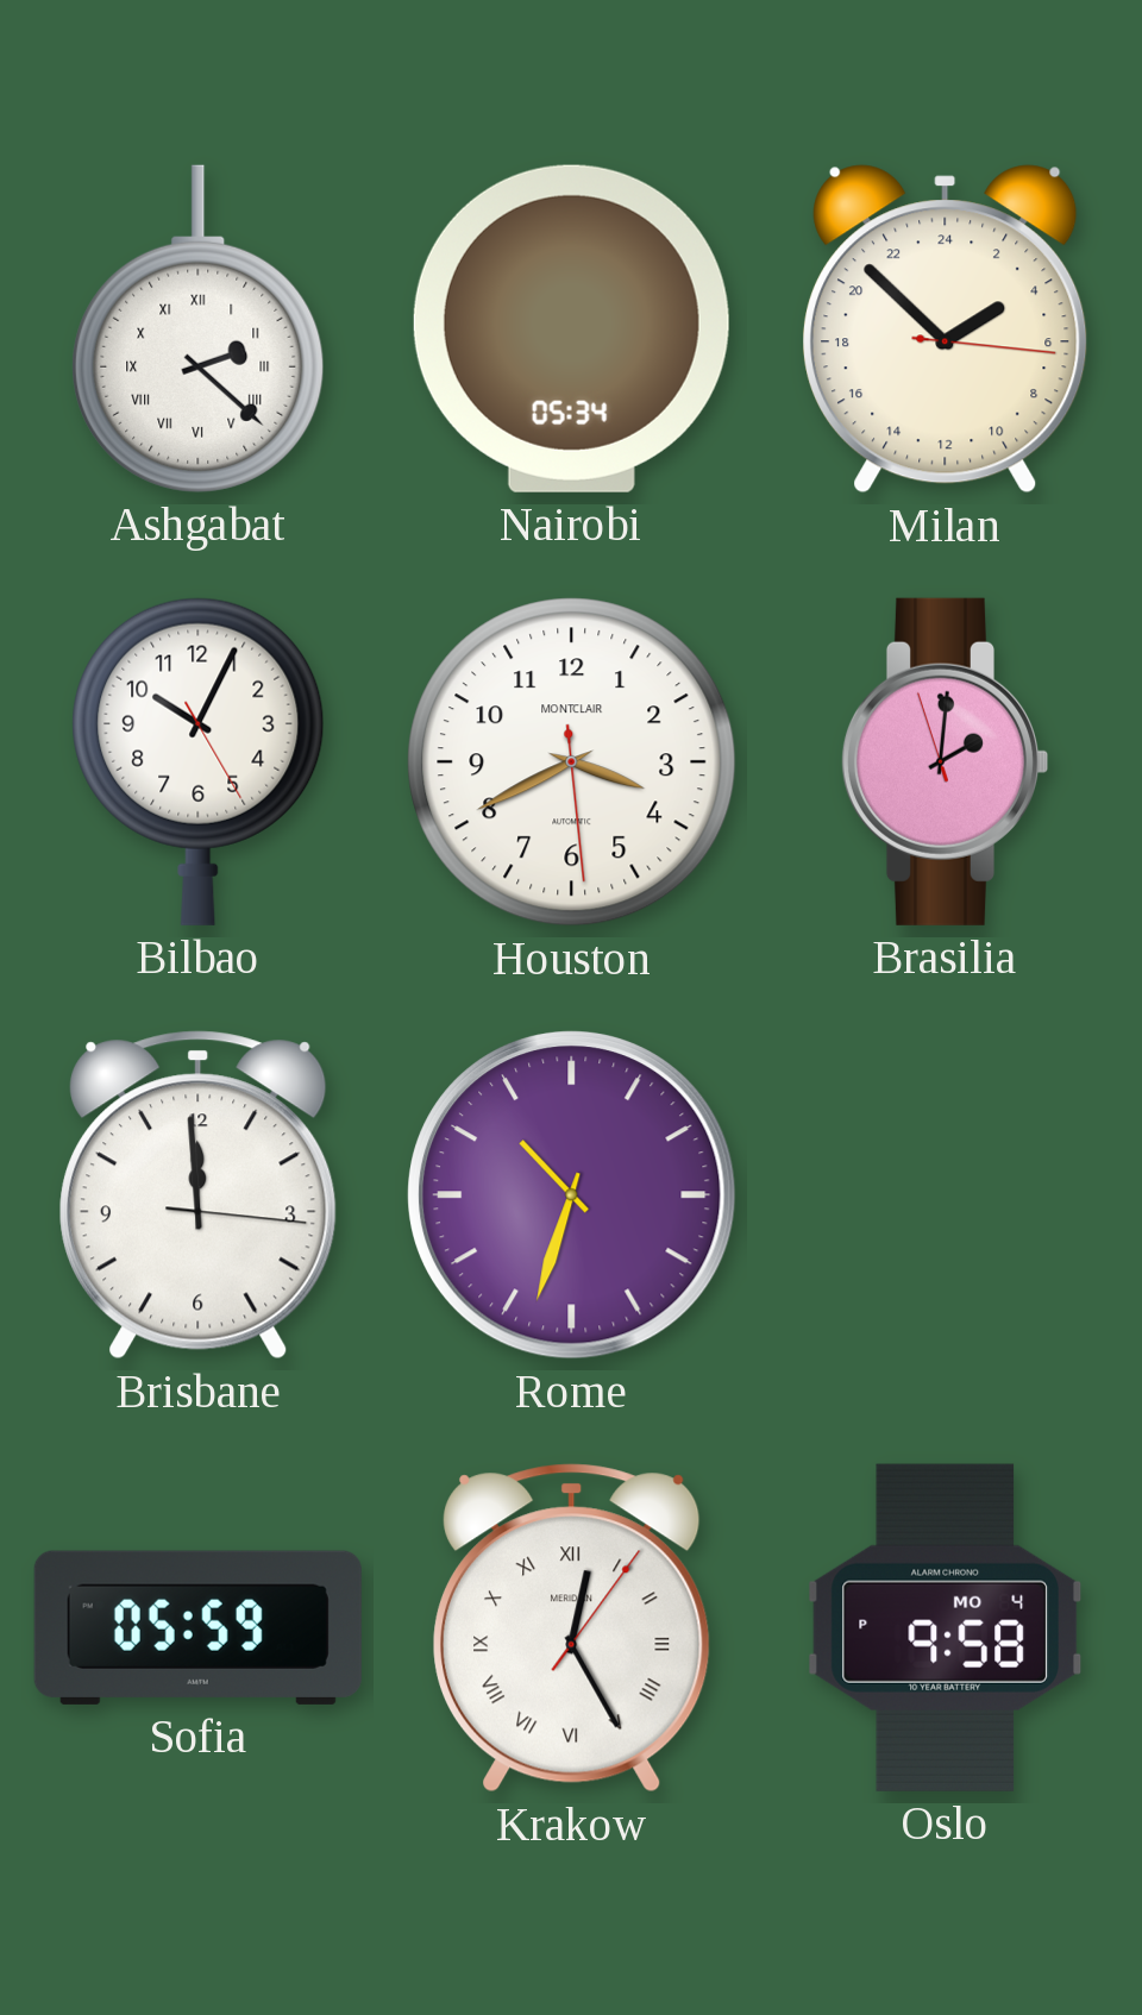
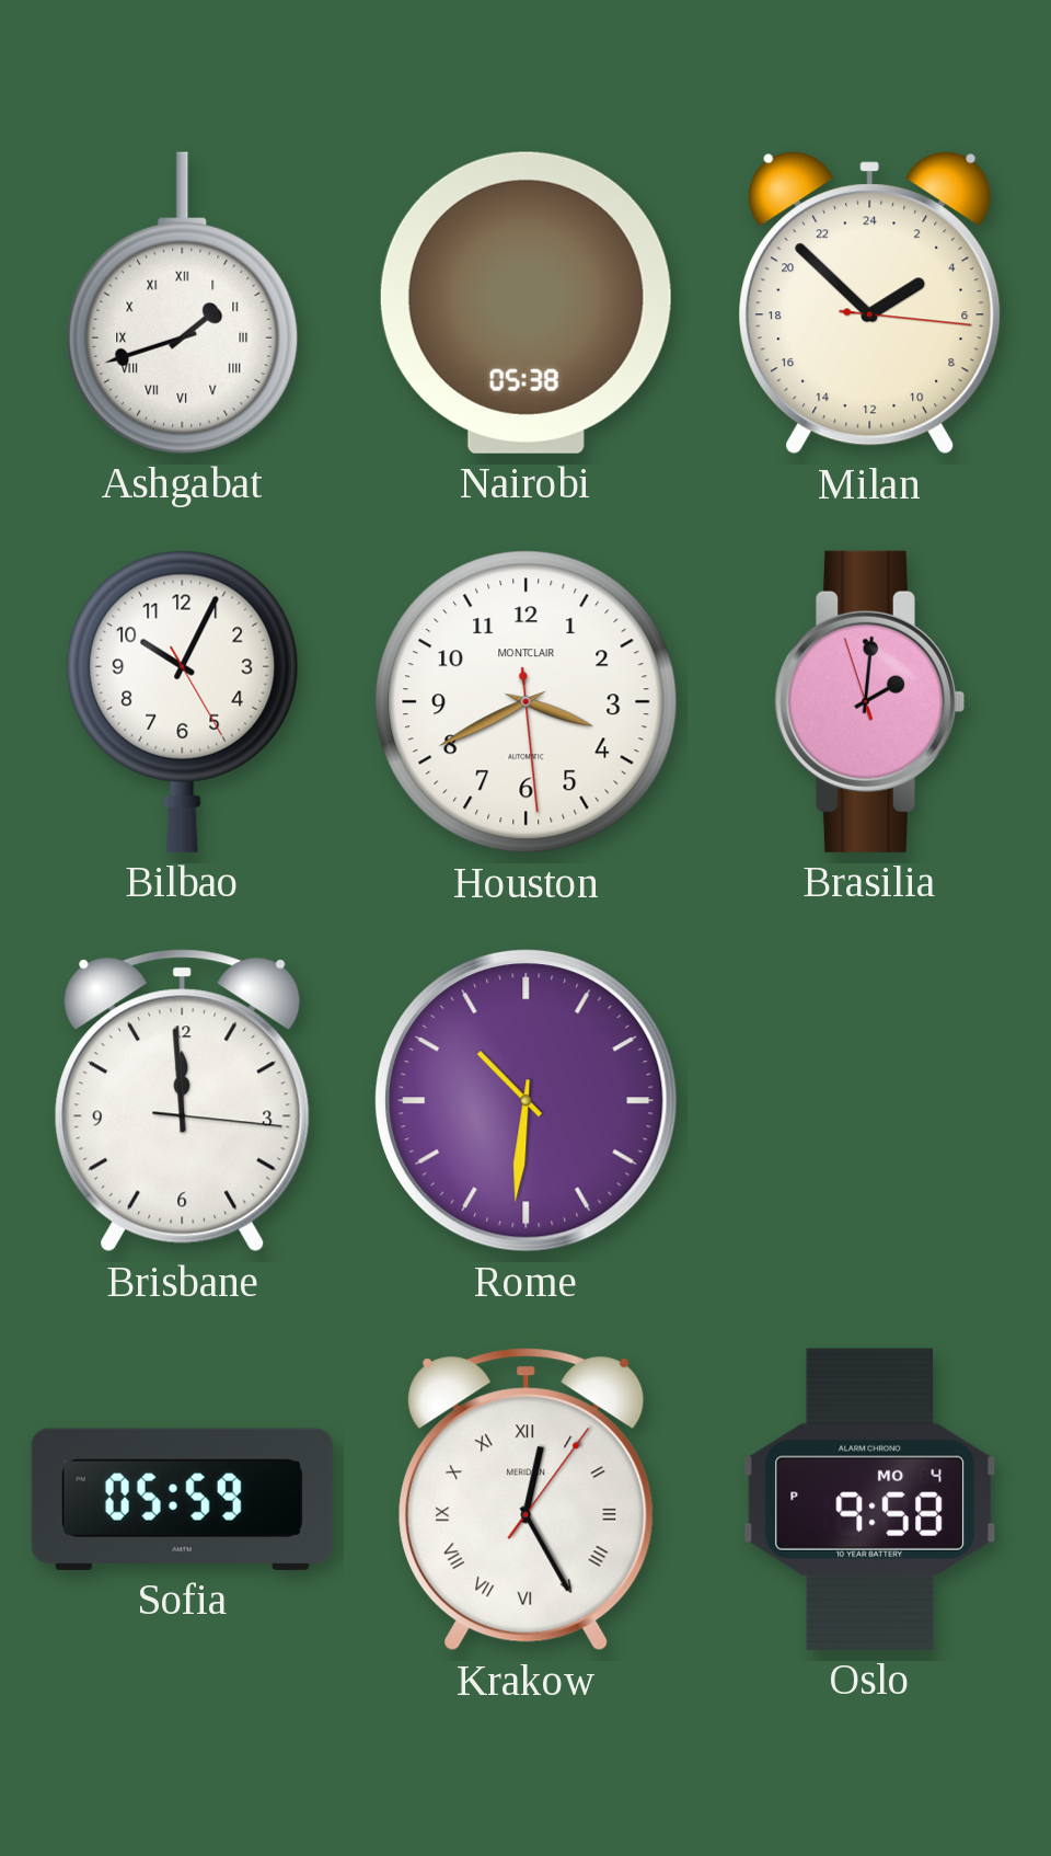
Ashgabat: 2:22 -> 1:42
Nairobi: 05:34 -> 05:38
Rome: 10:33 -> 10:31
